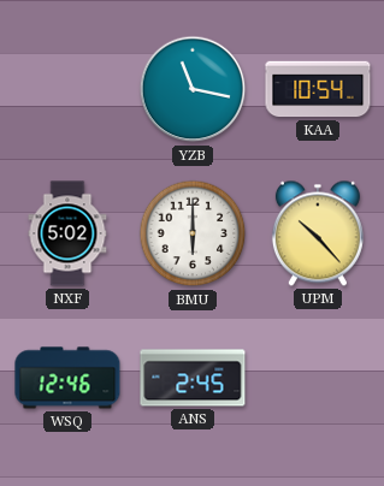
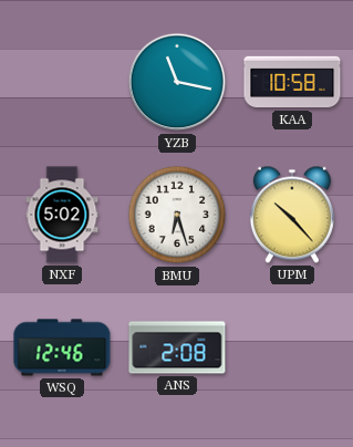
KAA: 10:54 -> 10:58
BMU: 6:00 -> 6:27
ANS: 2:45 -> 2:08
